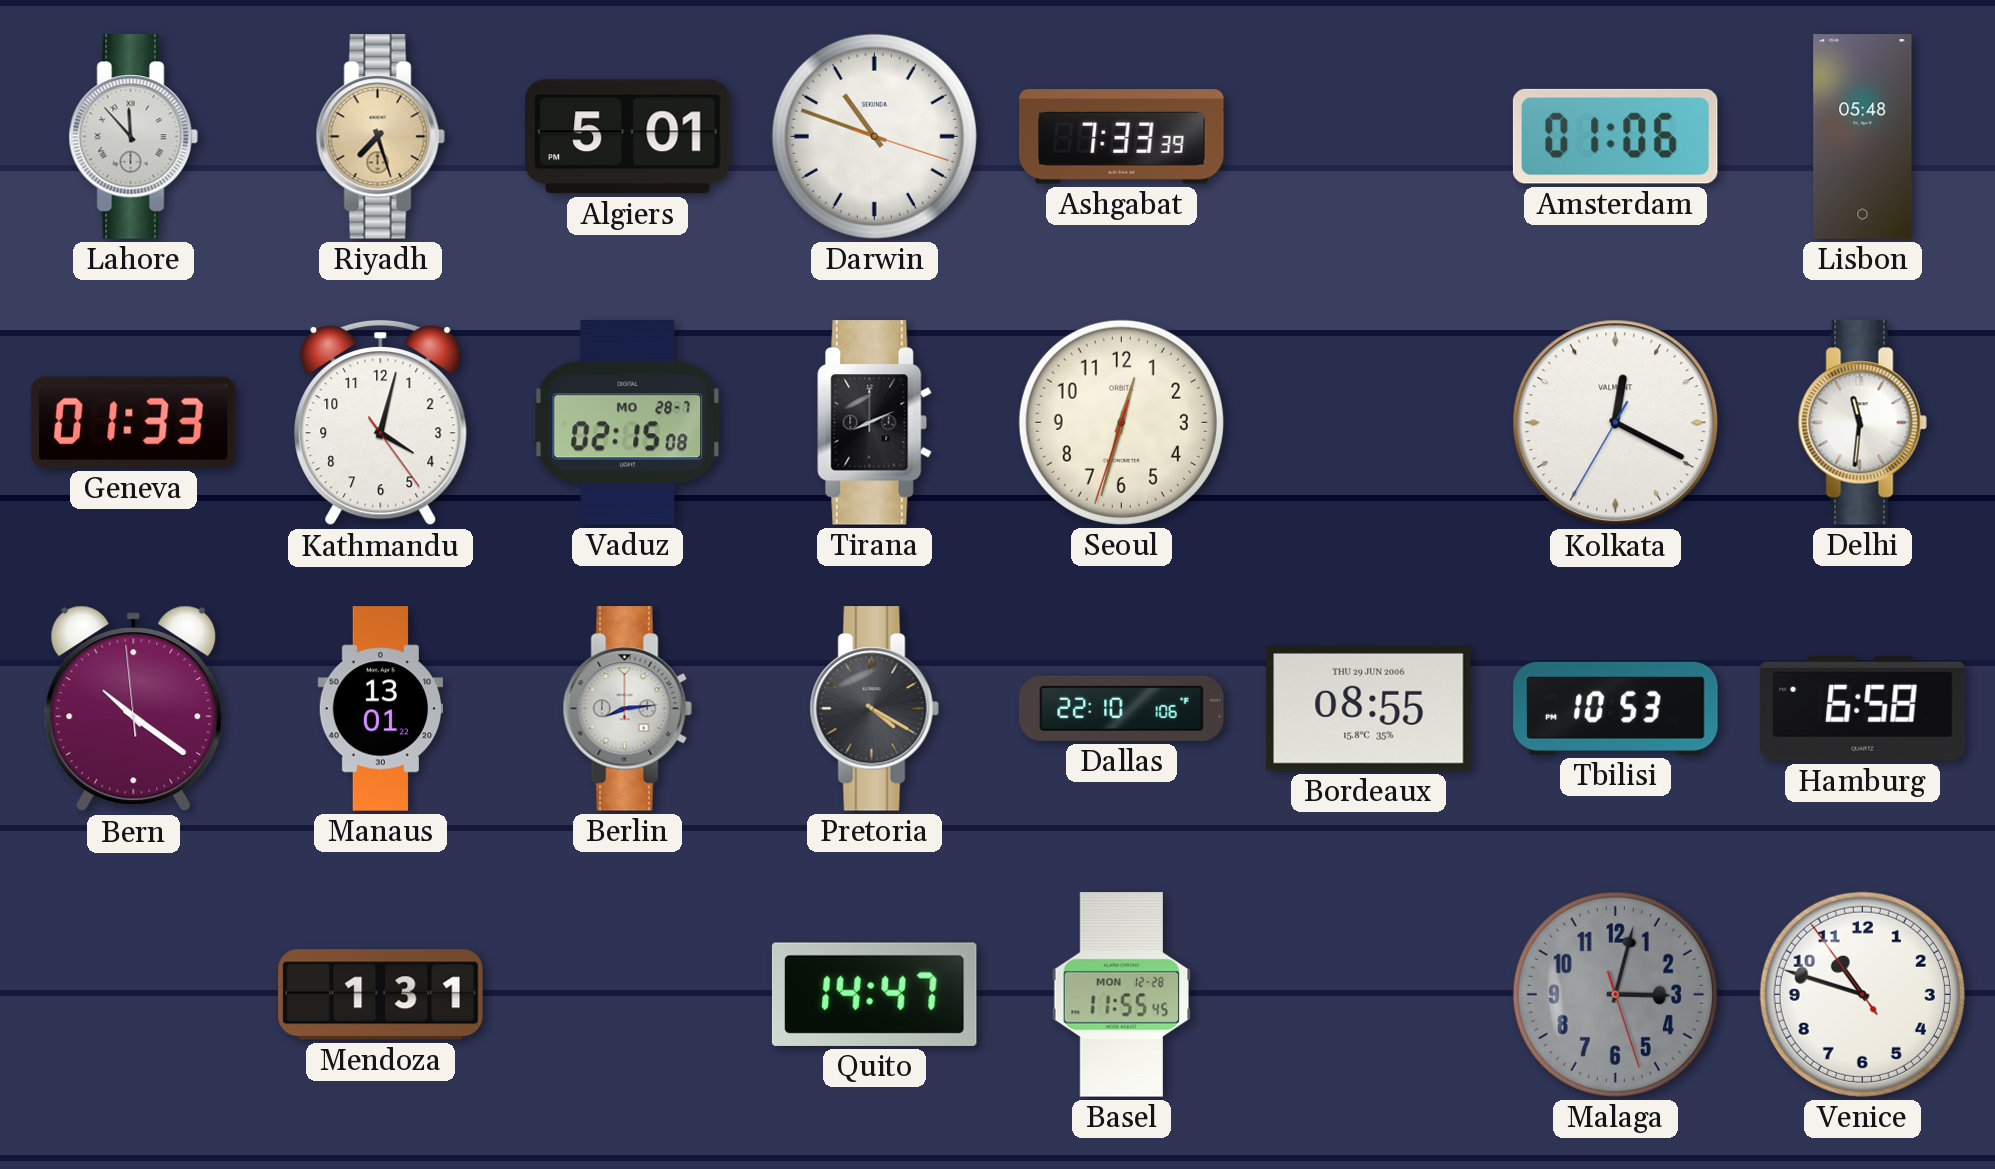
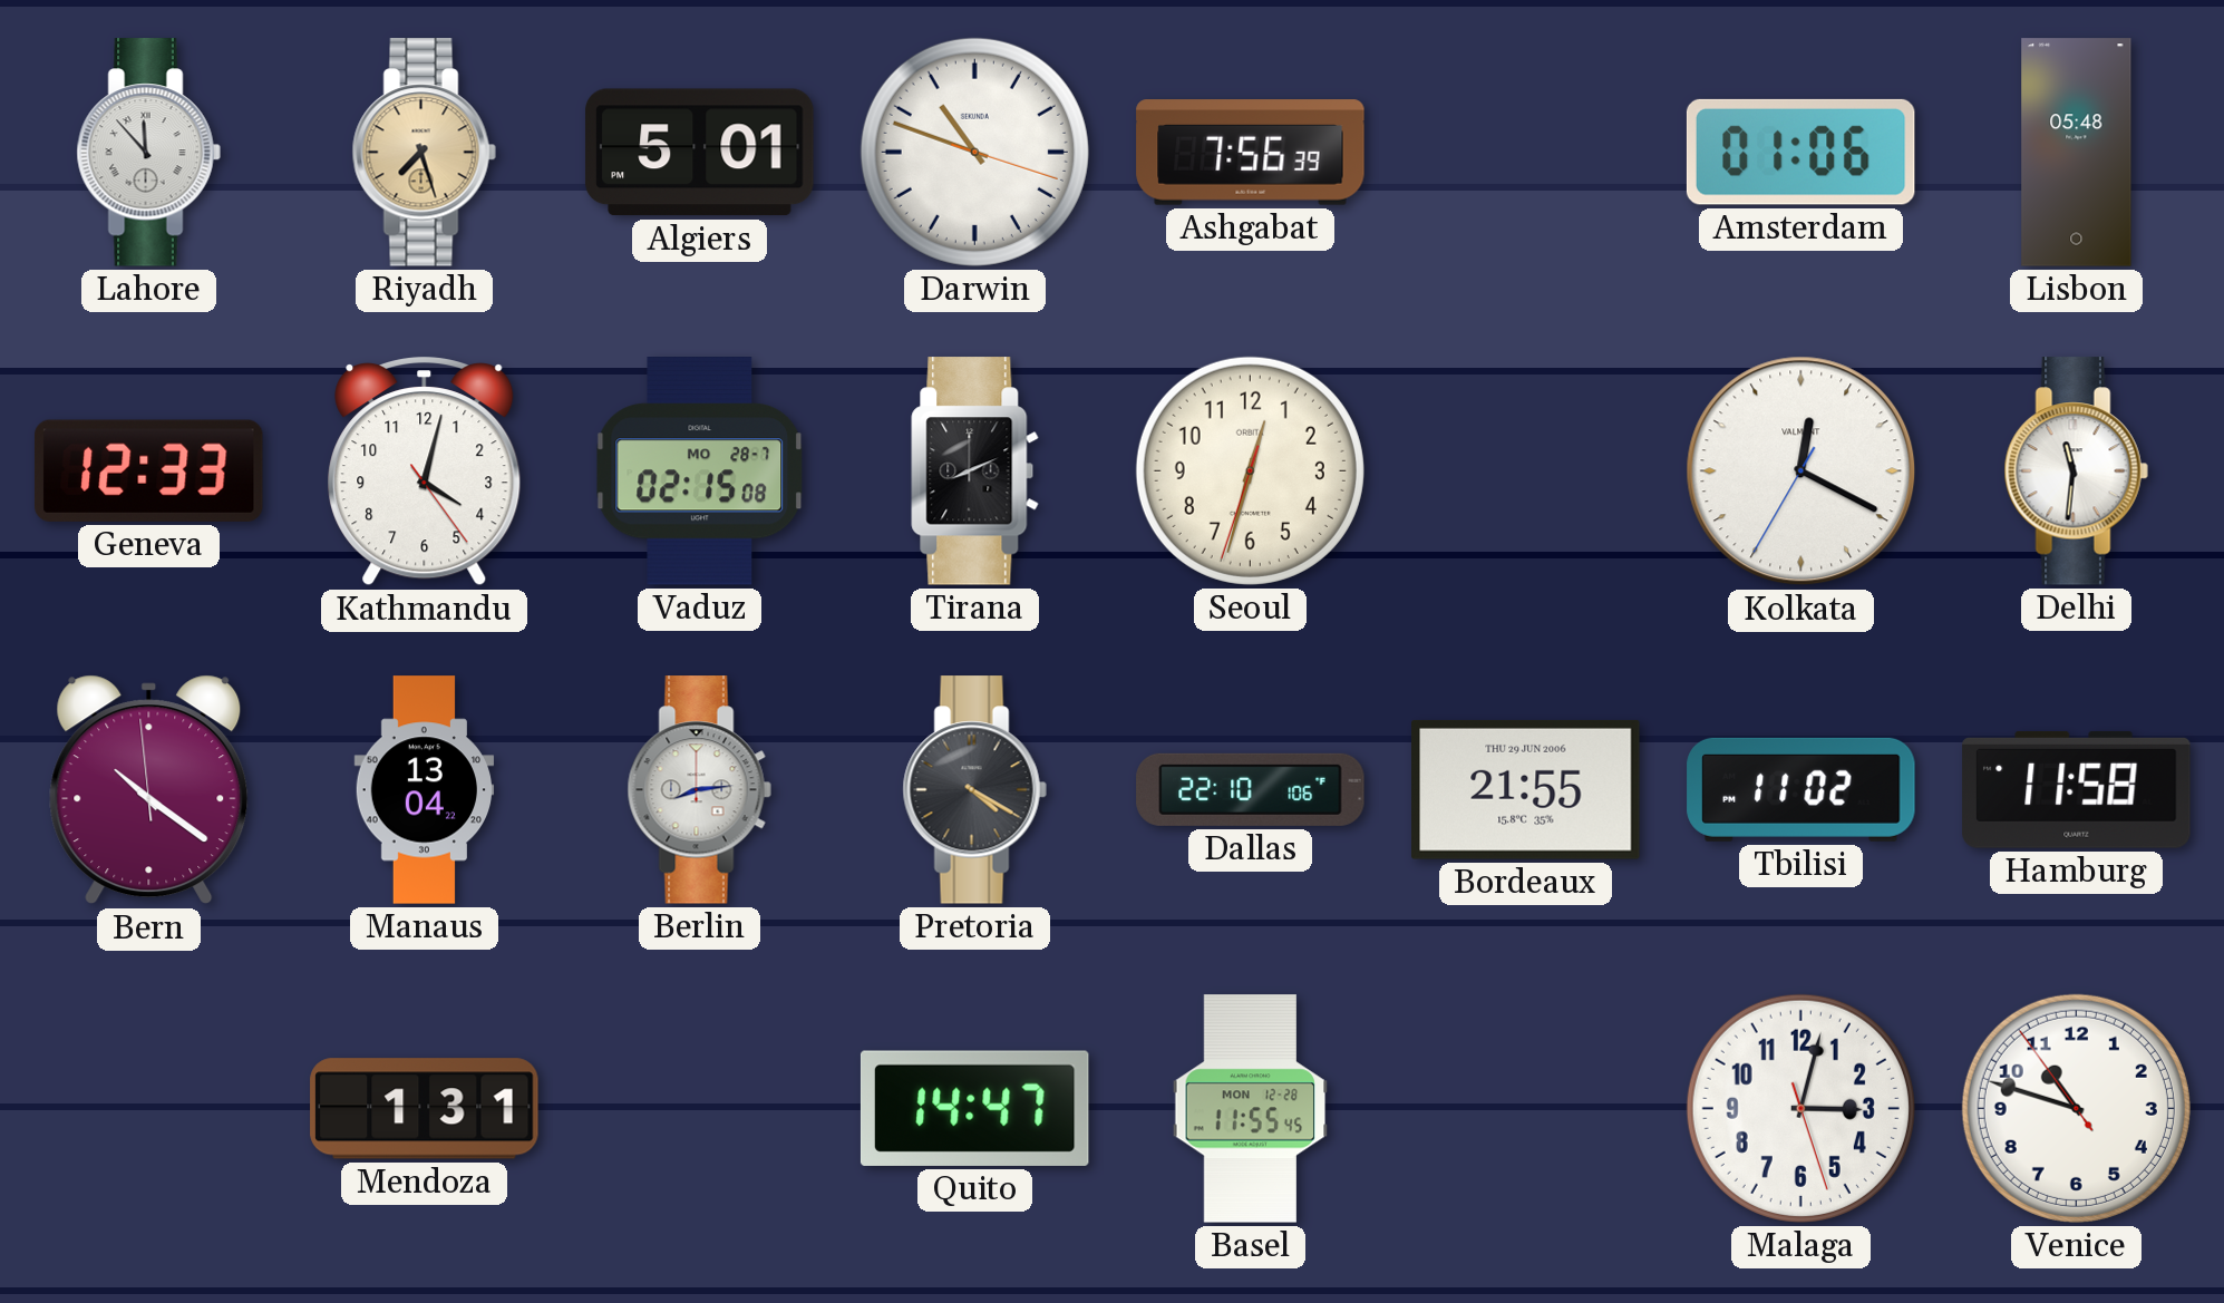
Ashgabat: 7:33 -> 7:56
Geneva: 01:33 -> 12:33
Manaus: 13:01 -> 13:04
Bordeaux: 08:55 -> 21:55
Tbilisi: 10:53 -> 11:02
Hamburg: 6:58 -> 11:58
Malaga dial: grey -> white
